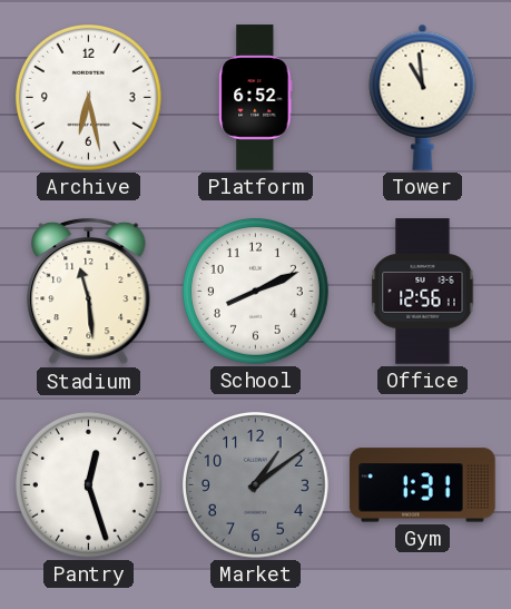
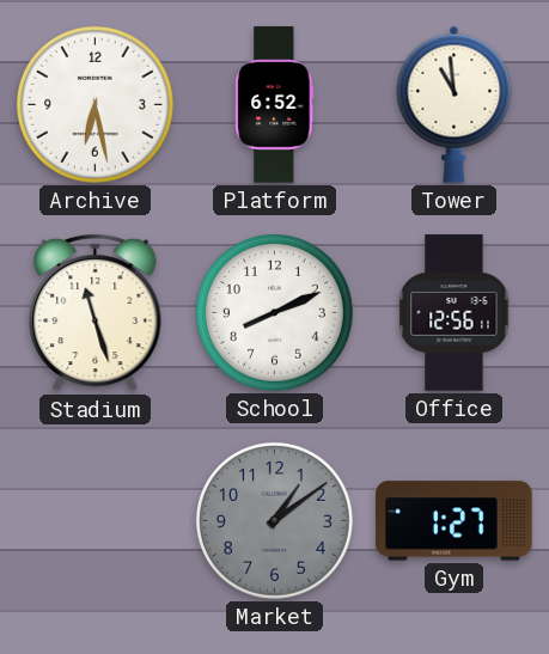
Stadium: 11:29 -> 11:27
Pantry: 12:27 -> none
Gym: 1:31 -> 1:27
